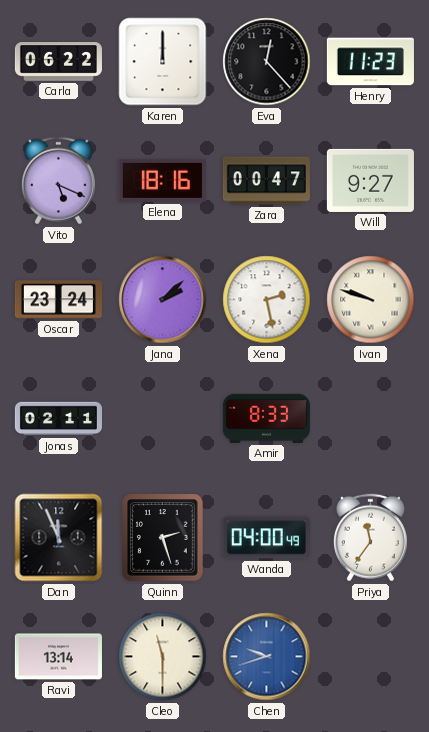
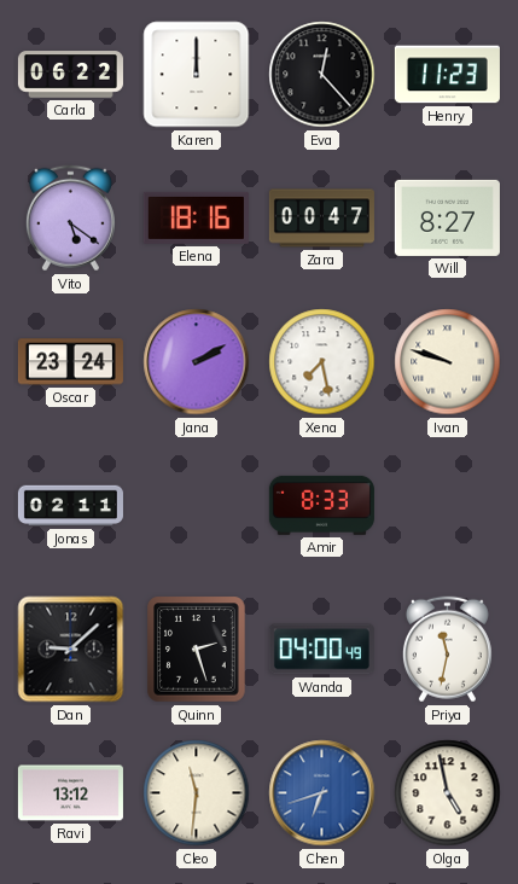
Vito: 5:19 -> 5:21
Will: 9:27 -> 8:27
Jana: 2:08 -> 2:10
Xena: 2:28 -> 7:28
Dan: 11:56 -> 9:08
Priya: 11:36 -> 11:32
Ravi: 13:14 -> 13:12
Cleo: 11:30 -> 11:31
Chen: 9:42 -> 6:42
Olga: none -> 4:58
